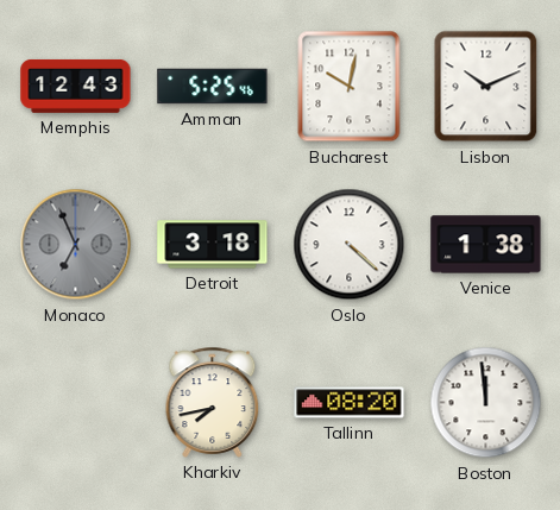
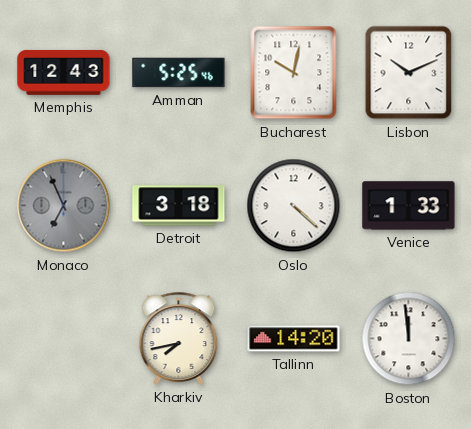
Venice: 1:38 -> 1:33
Tallinn: 08:20 -> 14:20
